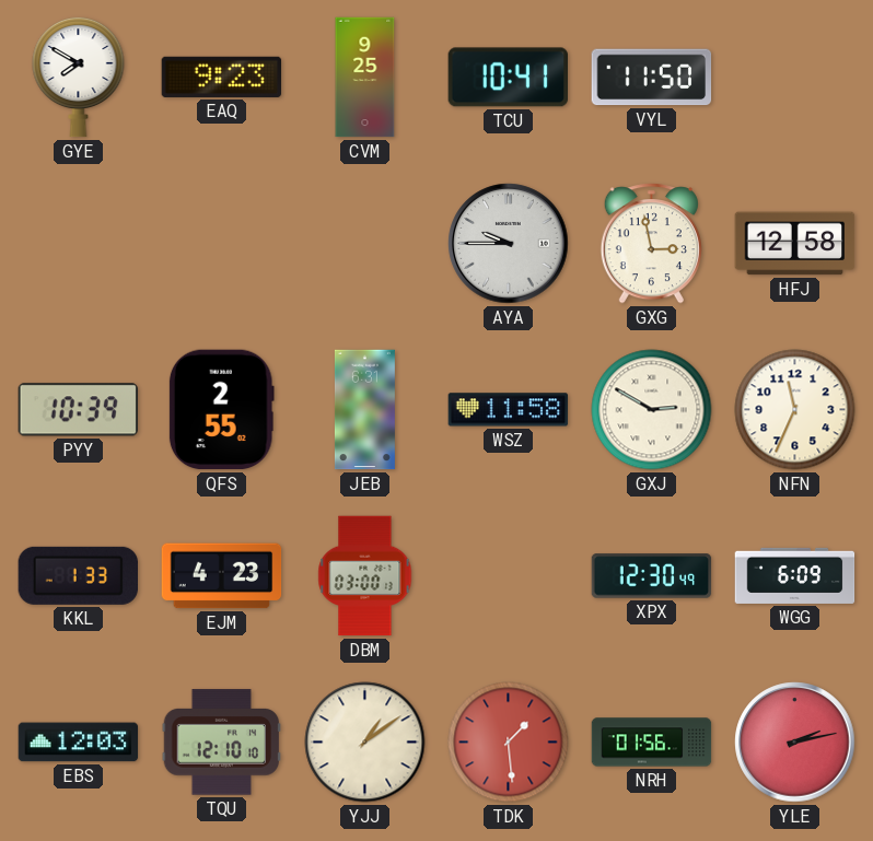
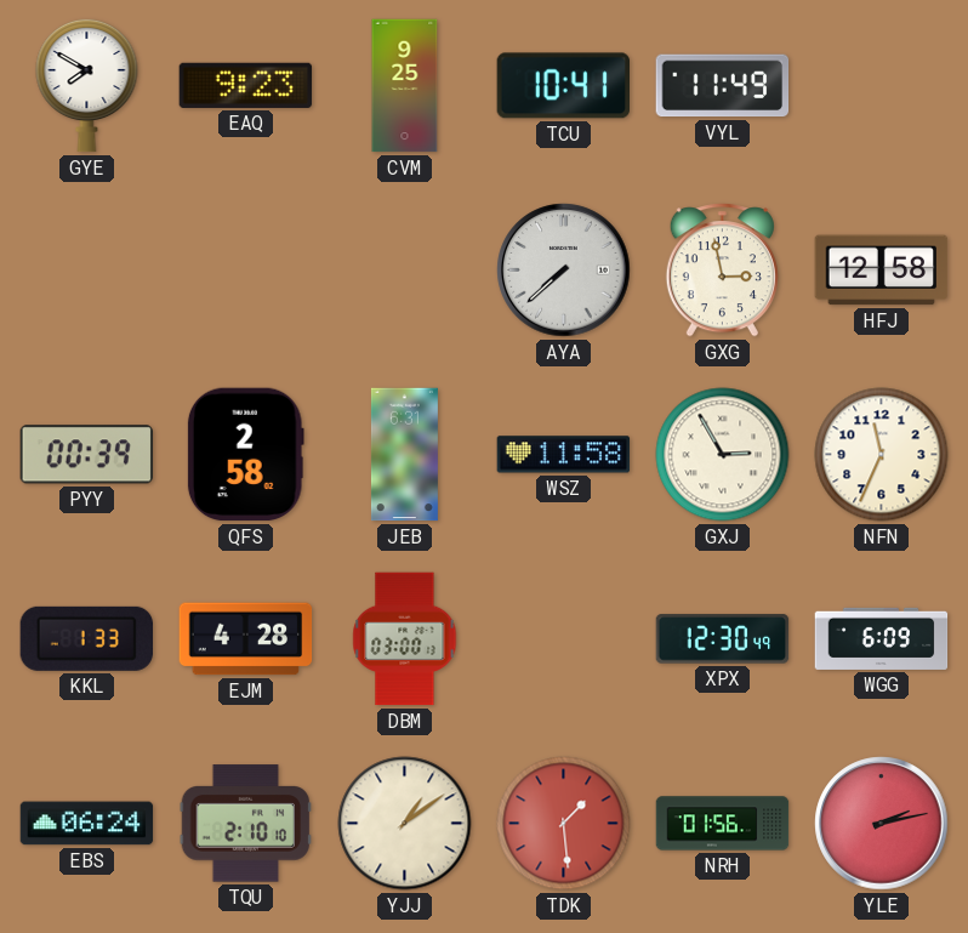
VYL: 11:50 -> 11:49
AYA: 9:45 -> 7:38
PYY: 10:39 -> 00:39
QFS: 2:55 -> 2:58
GXJ: 2:50 -> 2:55
EJM: 4:23 -> 4:28
EBS: 12:03 -> 06:24
TQU: 12:10 -> 2:10
